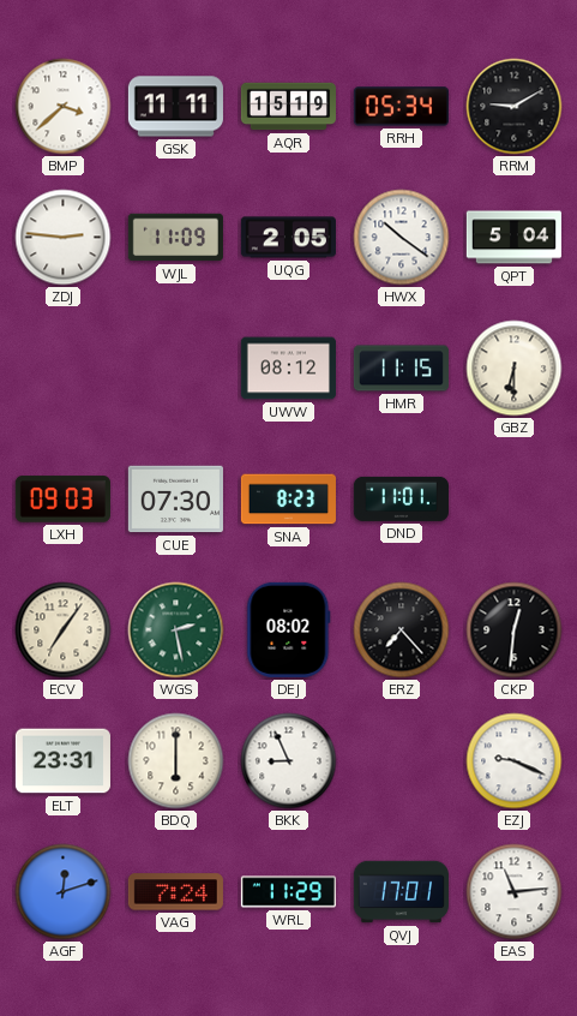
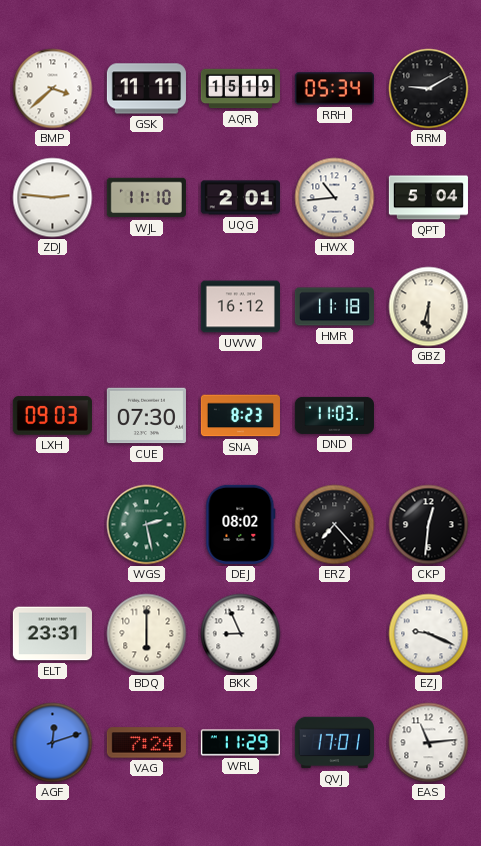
WJL: 11:09 -> 11:10
UQG: 2:05 -> 2:01
HWX: 10:21 -> 10:44
UWW: 08:12 -> 16:12
HMR: 11:15 -> 11:18
DND: 11:01 -> 11:03
ECV: 7:06 -> none
